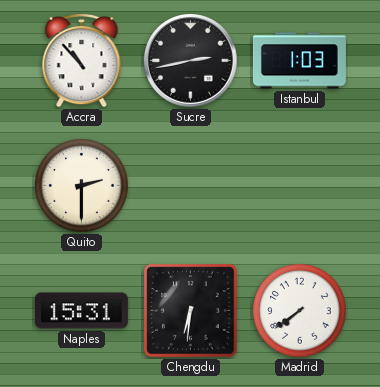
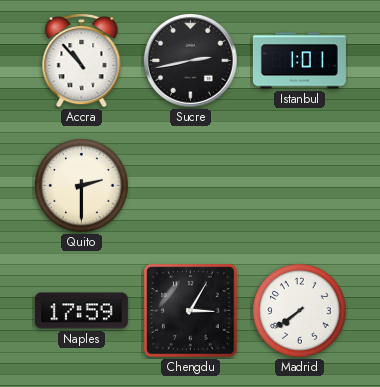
Istanbul: 1:03 -> 1:01
Naples: 15:31 -> 17:59
Chengdu: 6:31 -> 3:05
